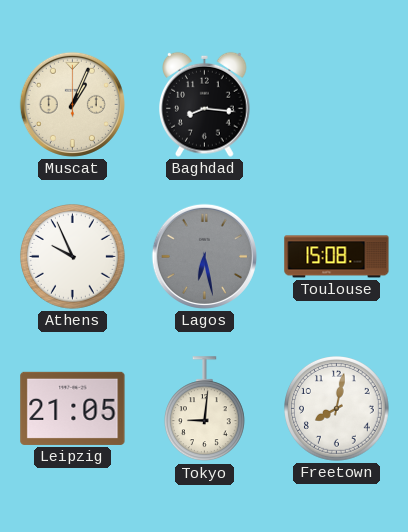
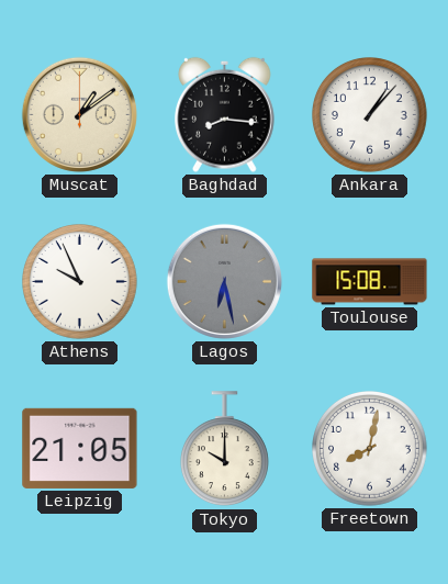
Muscat: 1:04 -> 1:09
Ankara: none -> 1:07
Tokyo: 9:01 -> 10:00
